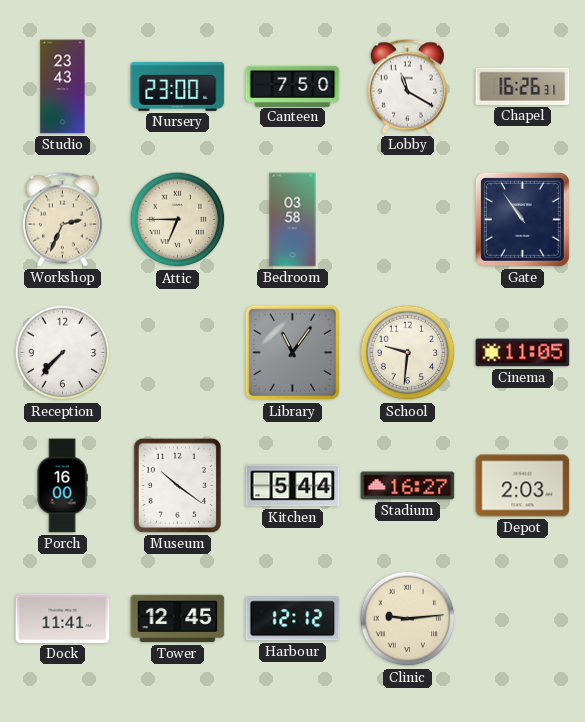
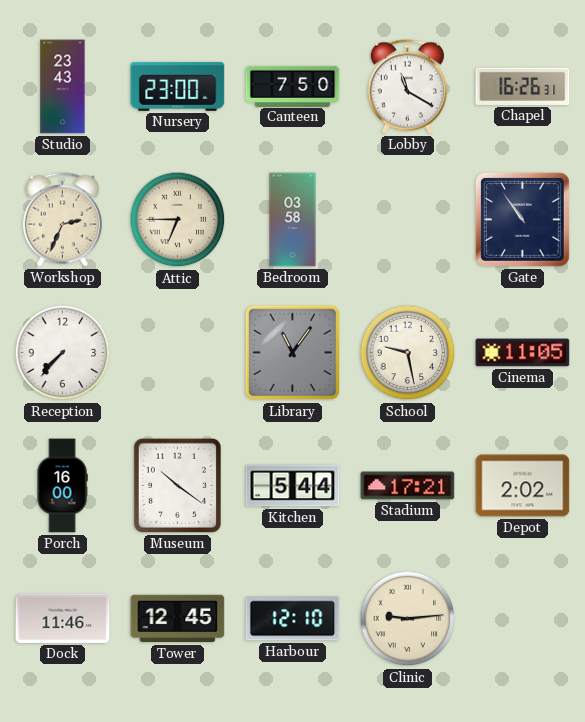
School: 9:31 -> 9:28
Stadium: 16:27 -> 17:21
Depot: 2:03 -> 2:02
Dock: 11:41 -> 11:46
Harbour: 12:12 -> 12:10
